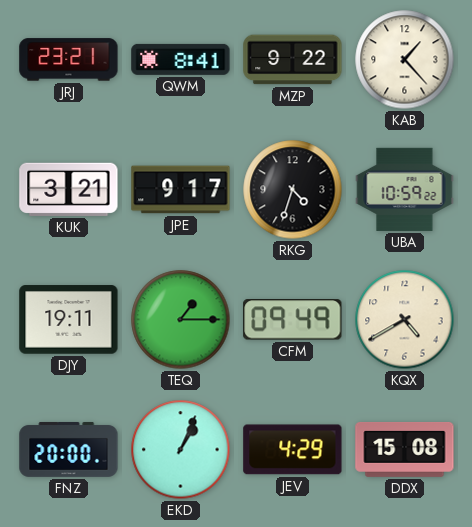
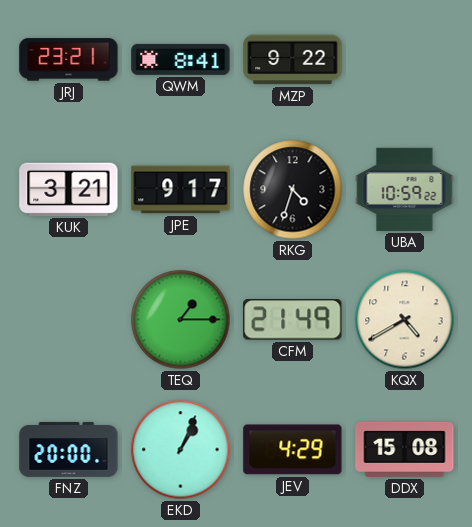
KAB: 1:23 -> none
DJY: 19:11 -> none
CFM: 09:49 -> 21:49
